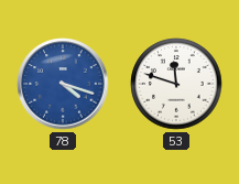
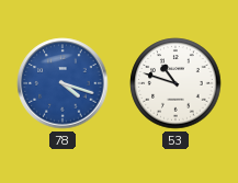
53: 11:48 -> 10:48
